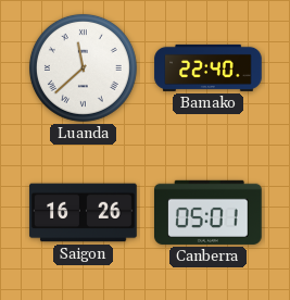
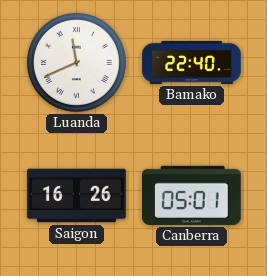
Luanda: 11:38 -> 11:41
